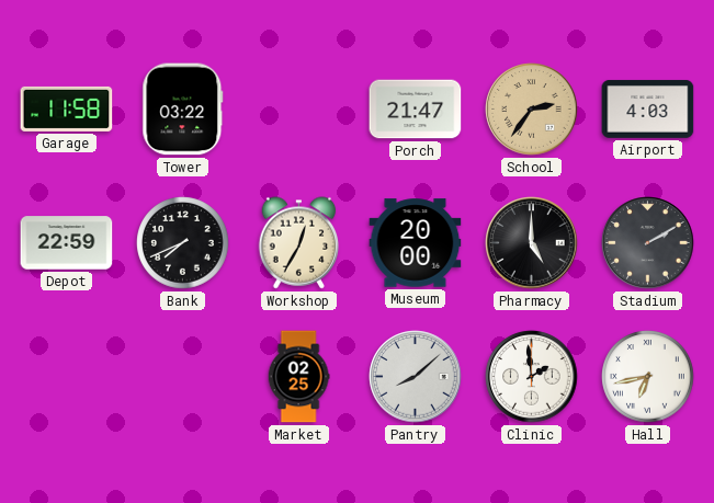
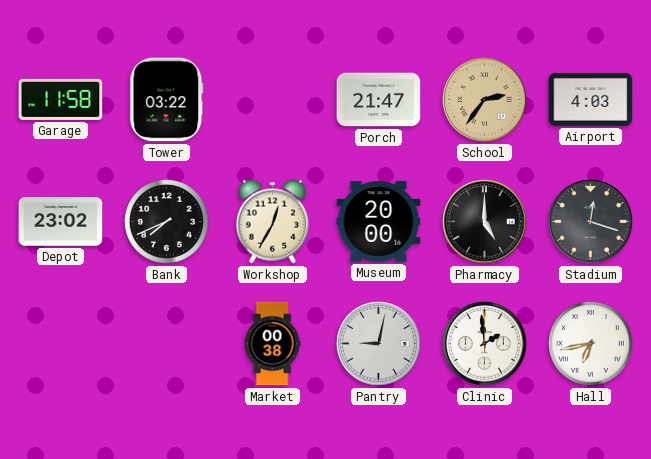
Depot: 22:59 -> 23:02
Stadium: 2:10 -> 12:18
Market: 02:25 -> 00:38
Pantry: 8:08 -> 9:02
